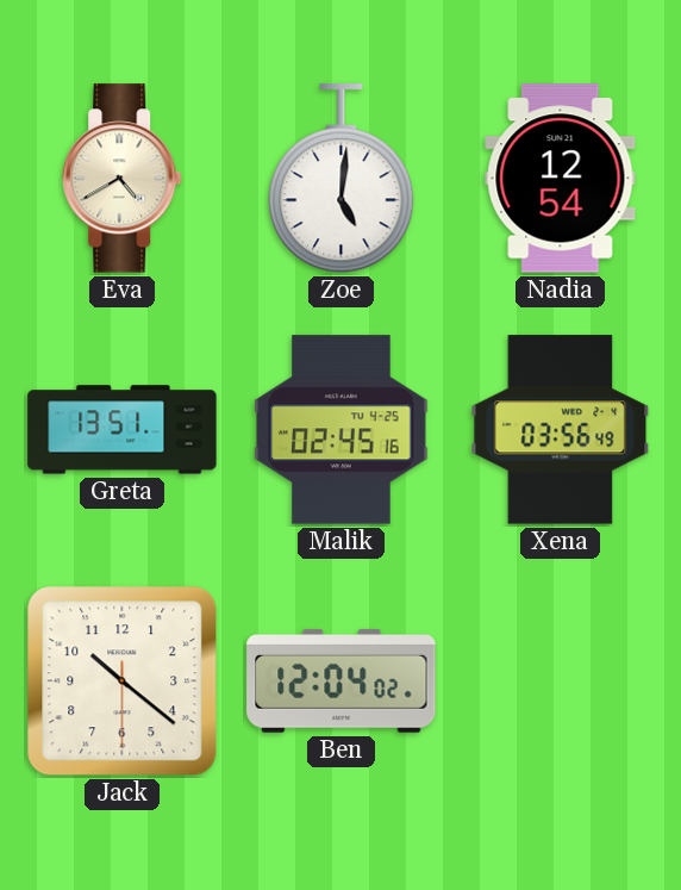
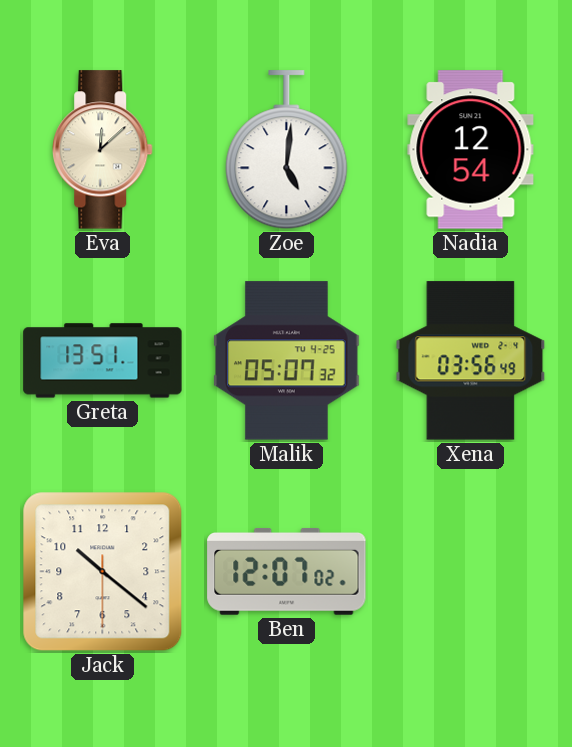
Eva: 4:40 -> 12:08
Malik: 02:45 -> 05:07
Ben: 12:04 -> 12:07
